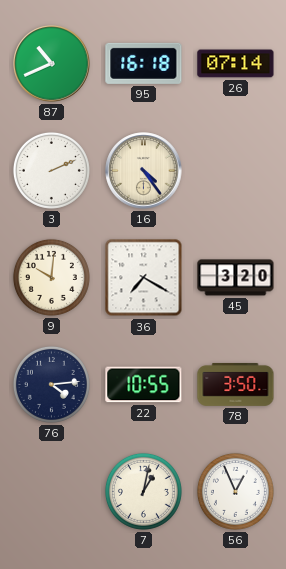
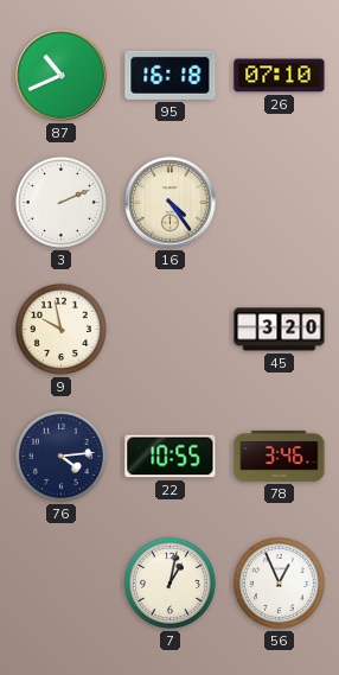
26: 07:14 -> 07:10
9: 10:01 -> 9:58
36: 7:20 -> none
78: 3:50 -> 3:46
